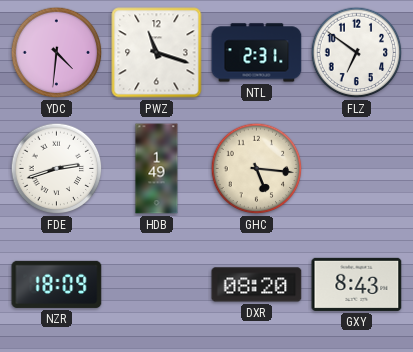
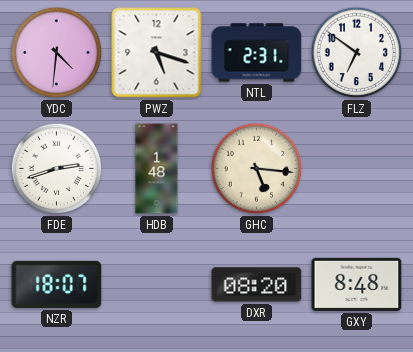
PWZ: 11:18 -> 5:18
HDB: 1:49 -> 1:48
NZR: 18:09 -> 18:07
GXY: 8:43 -> 8:48
